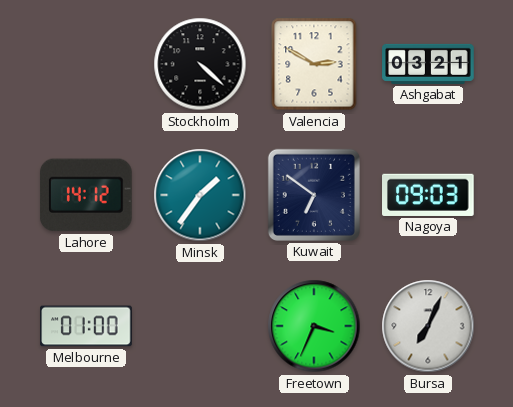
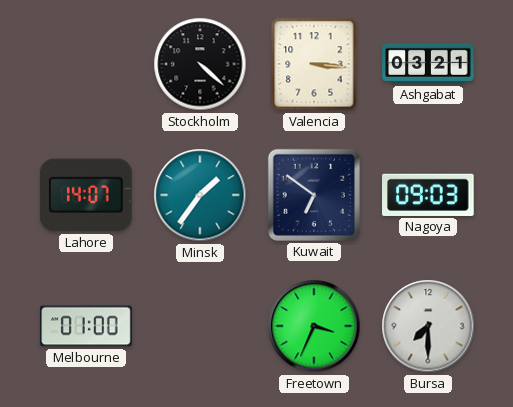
Valencia: 2:50 -> 3:16
Lahore: 14:12 -> 14:07
Bursa: 7:04 -> 7:30
